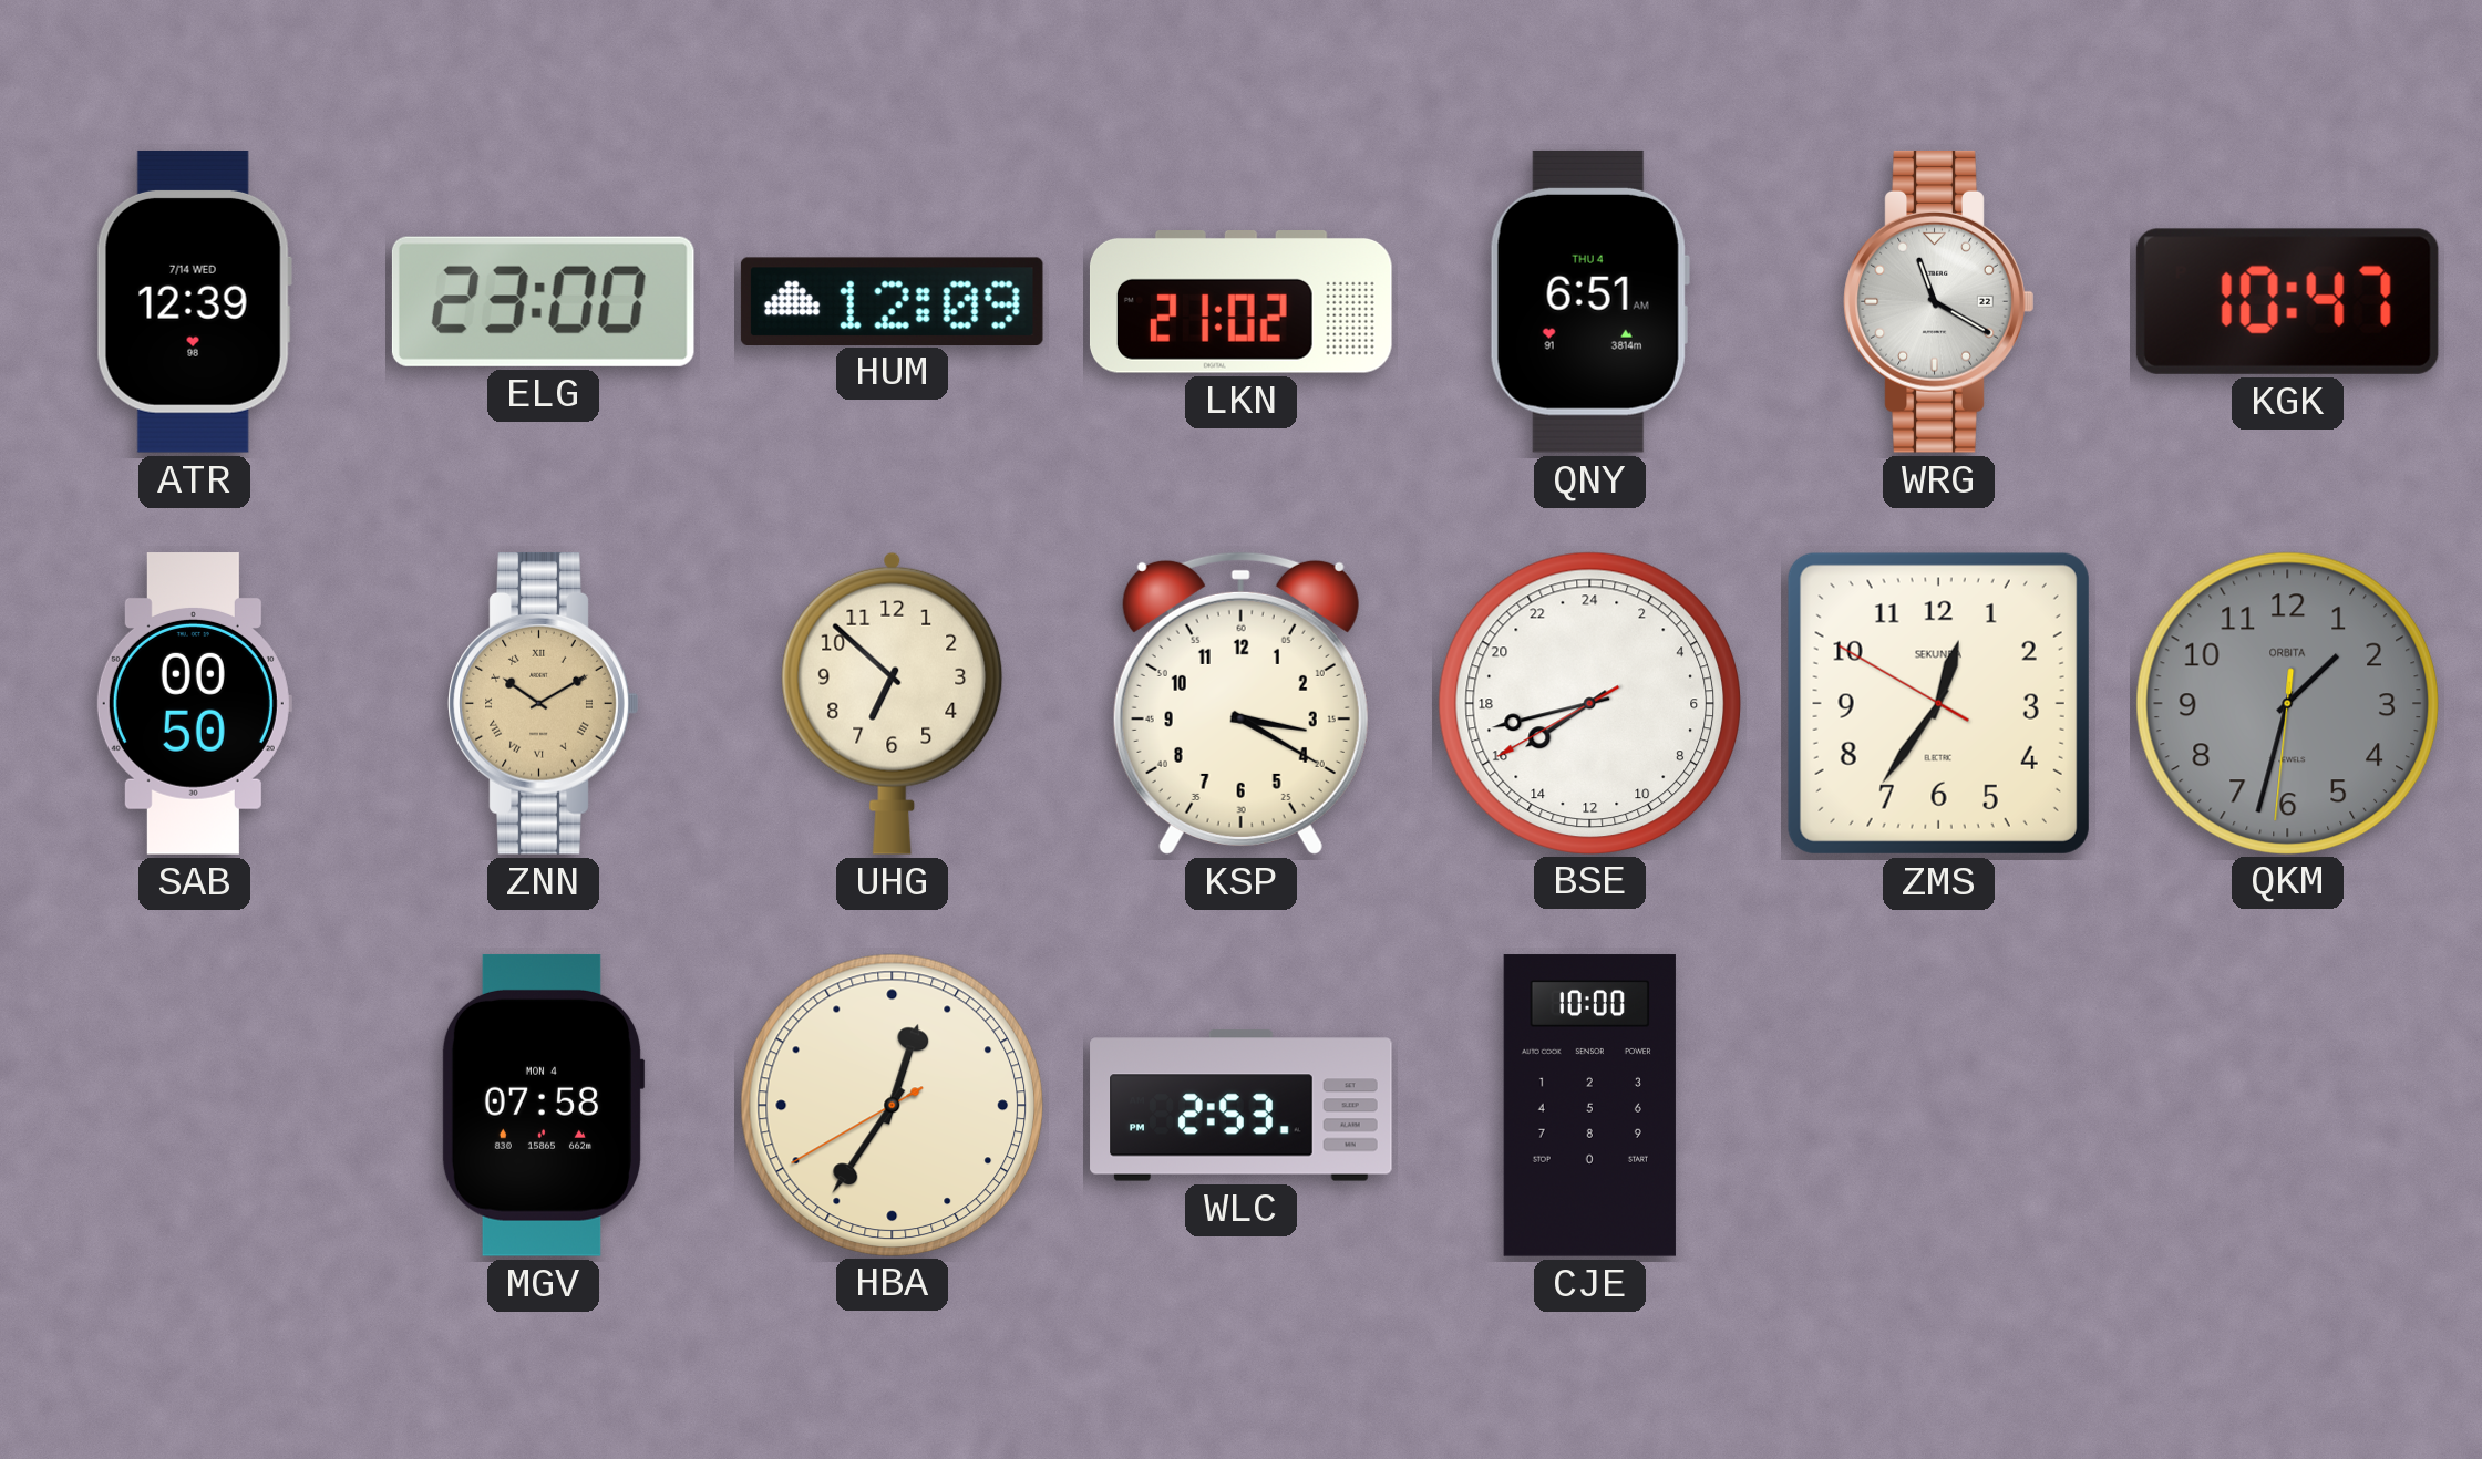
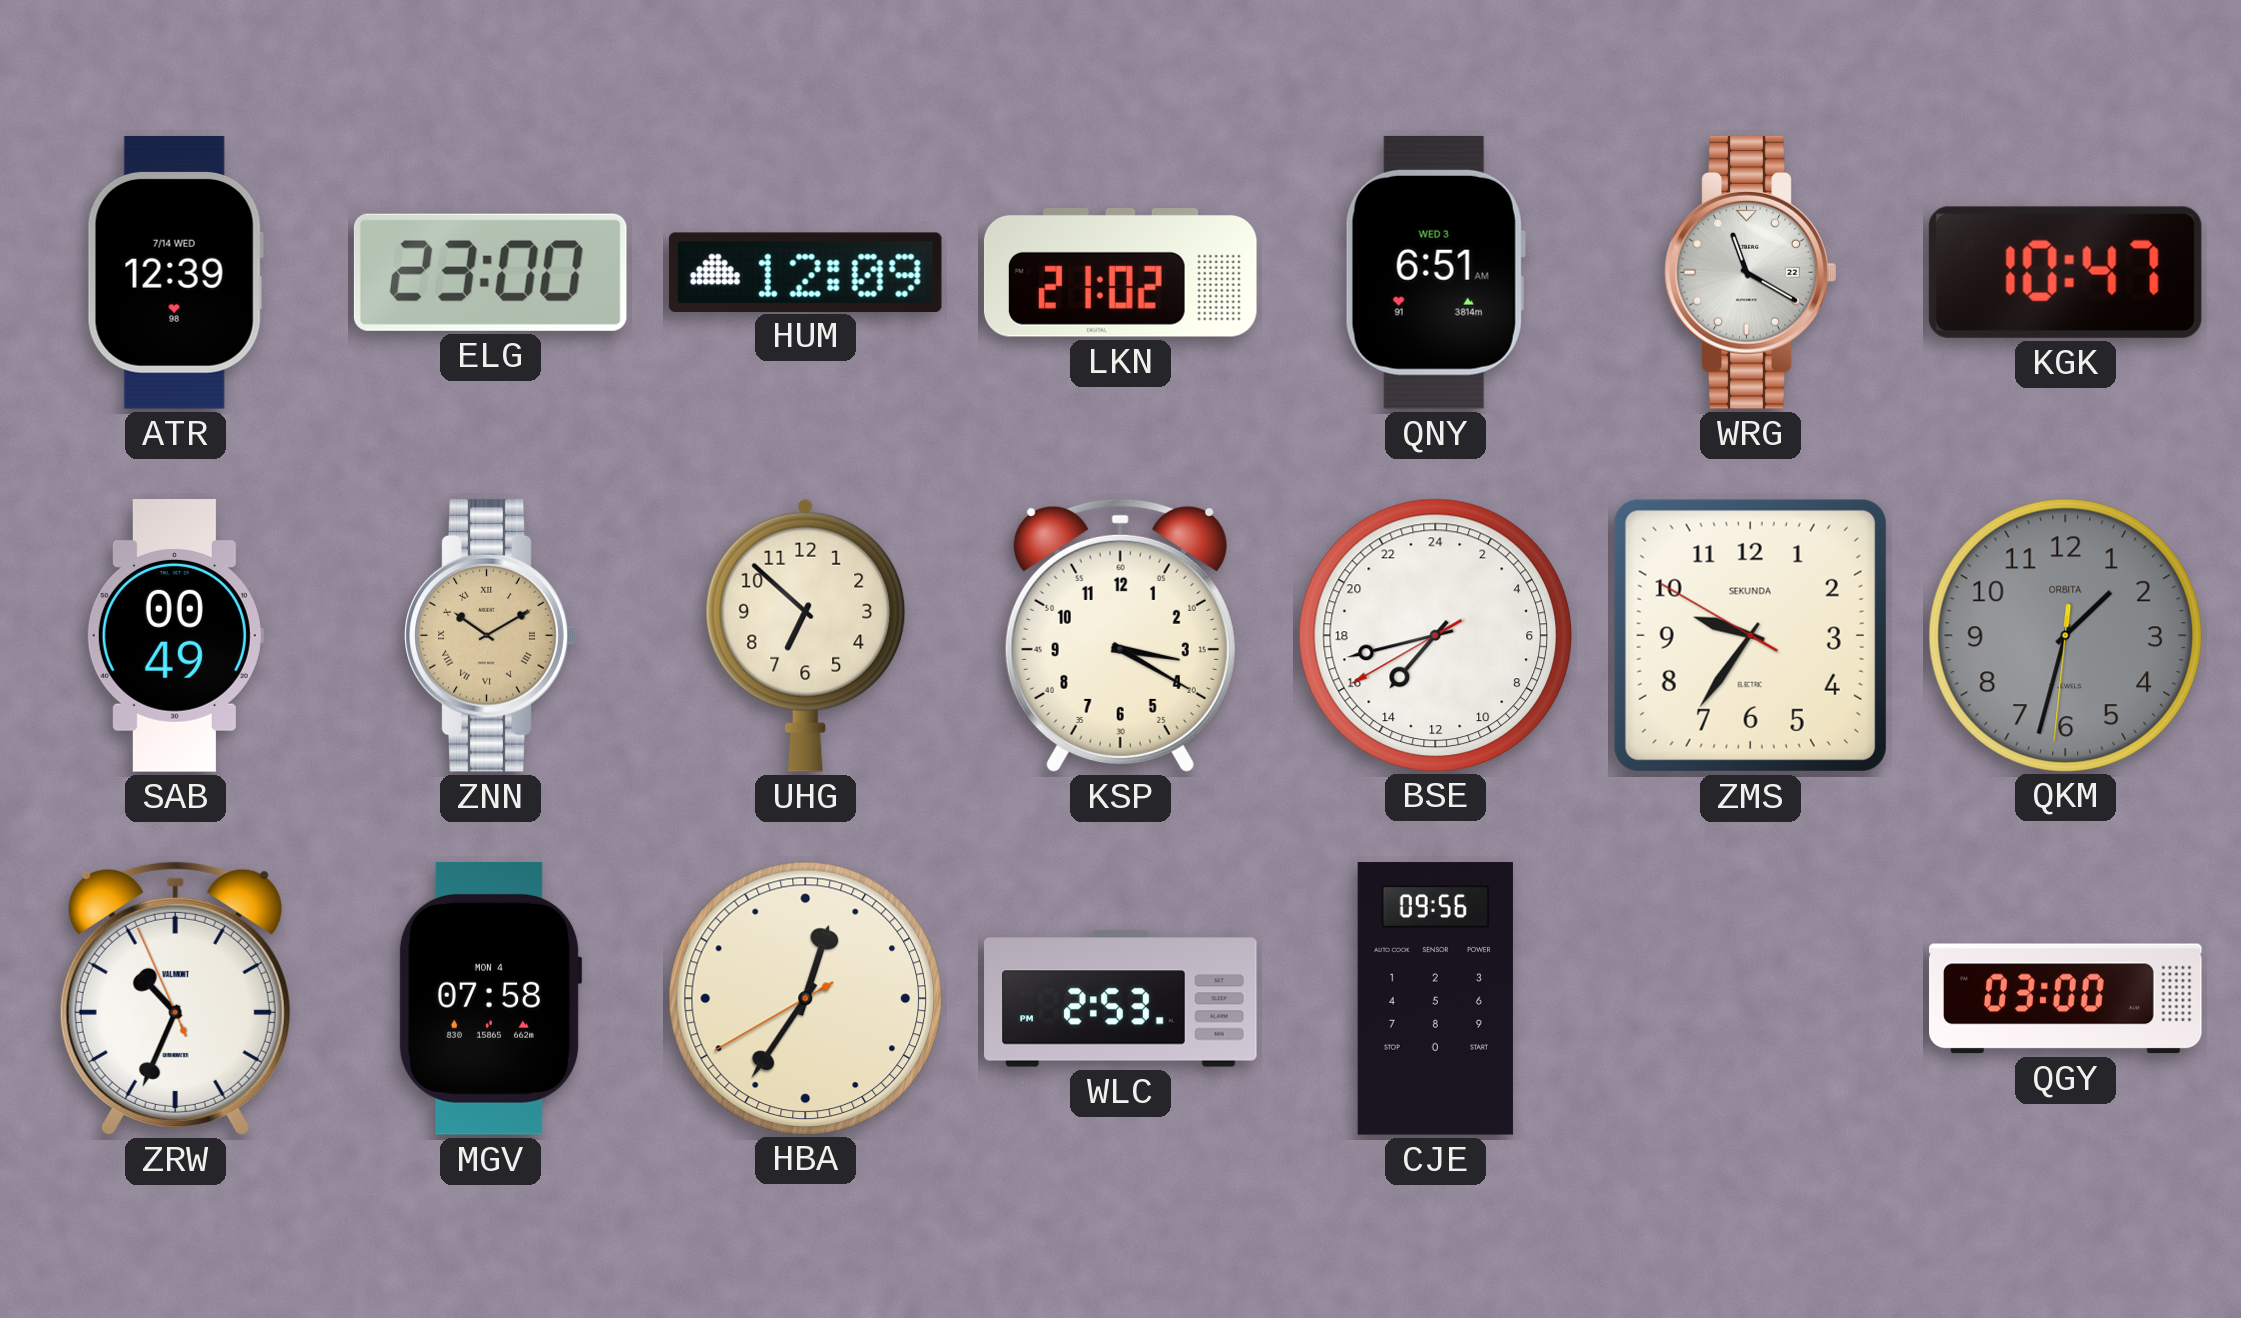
QNY date: THU 4 -> WED 3
SAB: 00:50 -> 00:49
BSE: 15:42 -> 14:42
ZMS: 12:35 -> 9:35
ZRW: none -> 10:33
CJE: 10:00 -> 09:56
QGY: none -> 03:00
